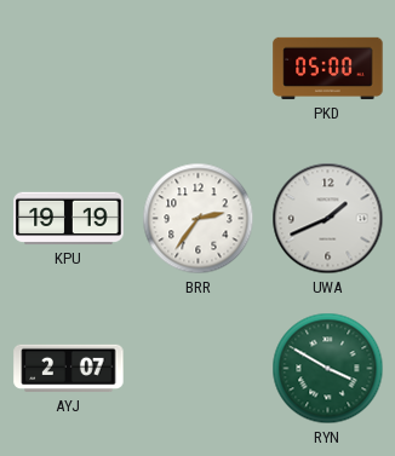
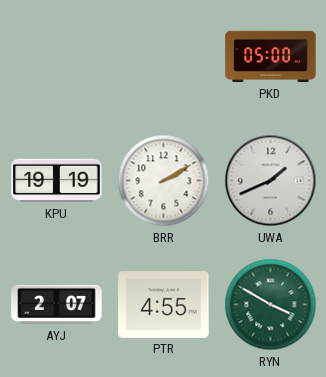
BRR: 2:36 -> 2:10
PTR: none -> 4:55
